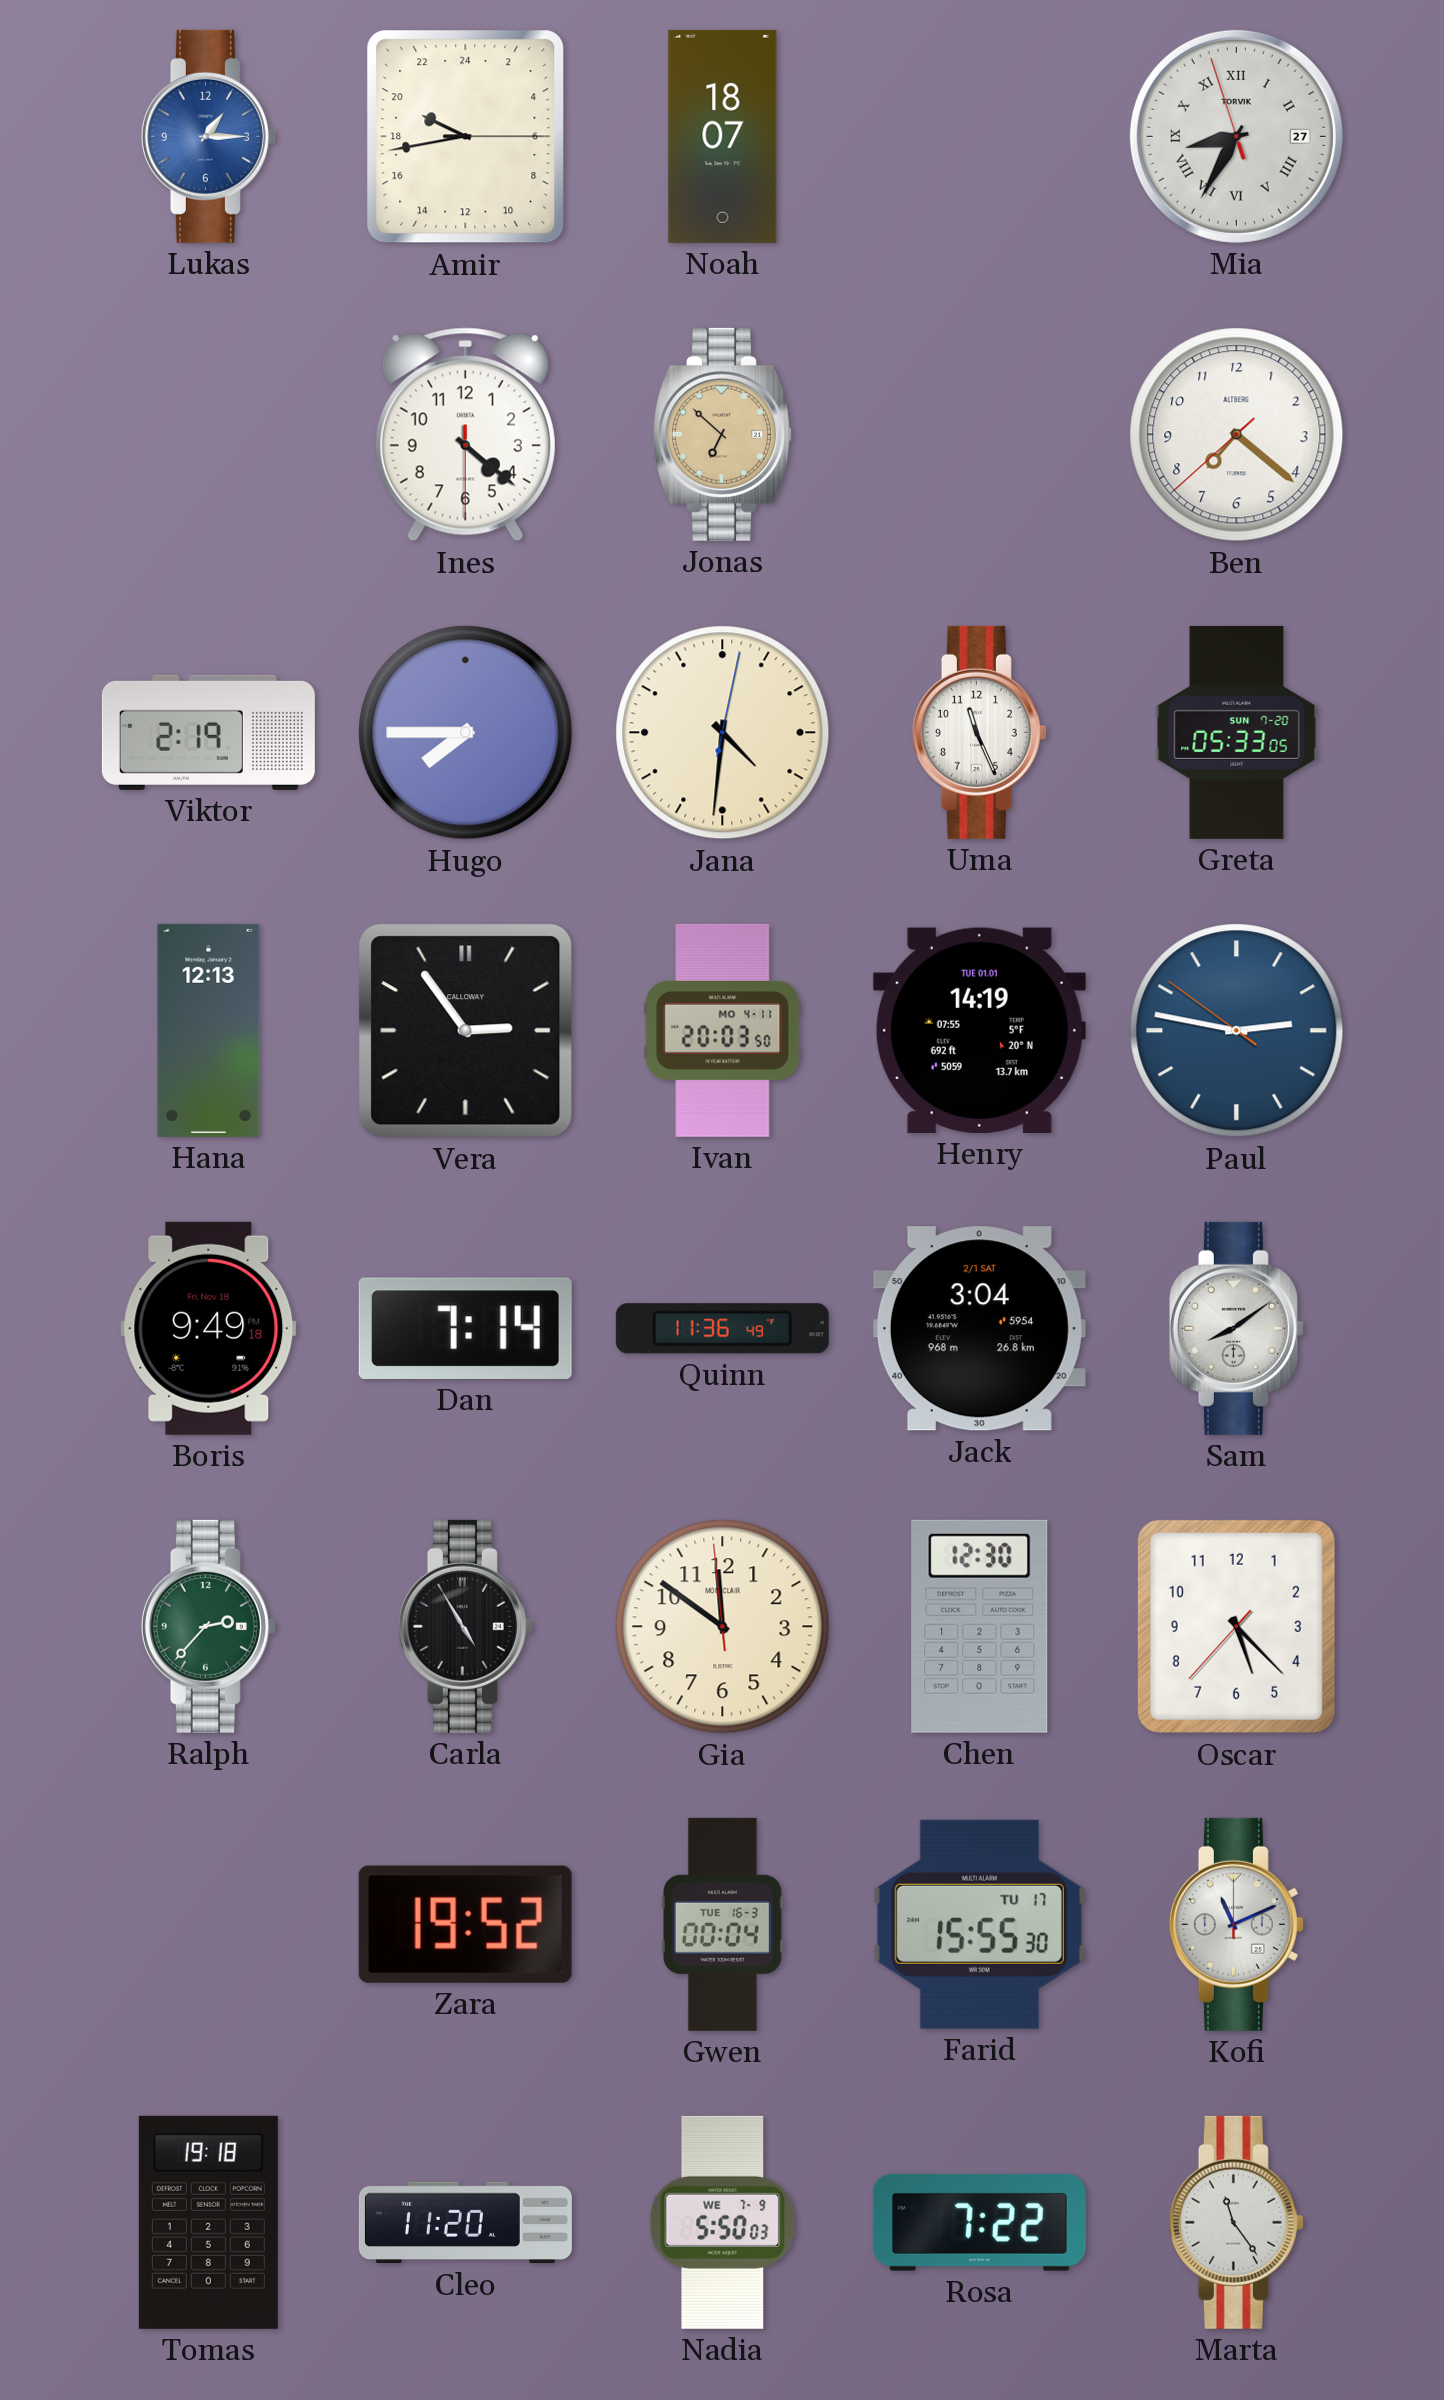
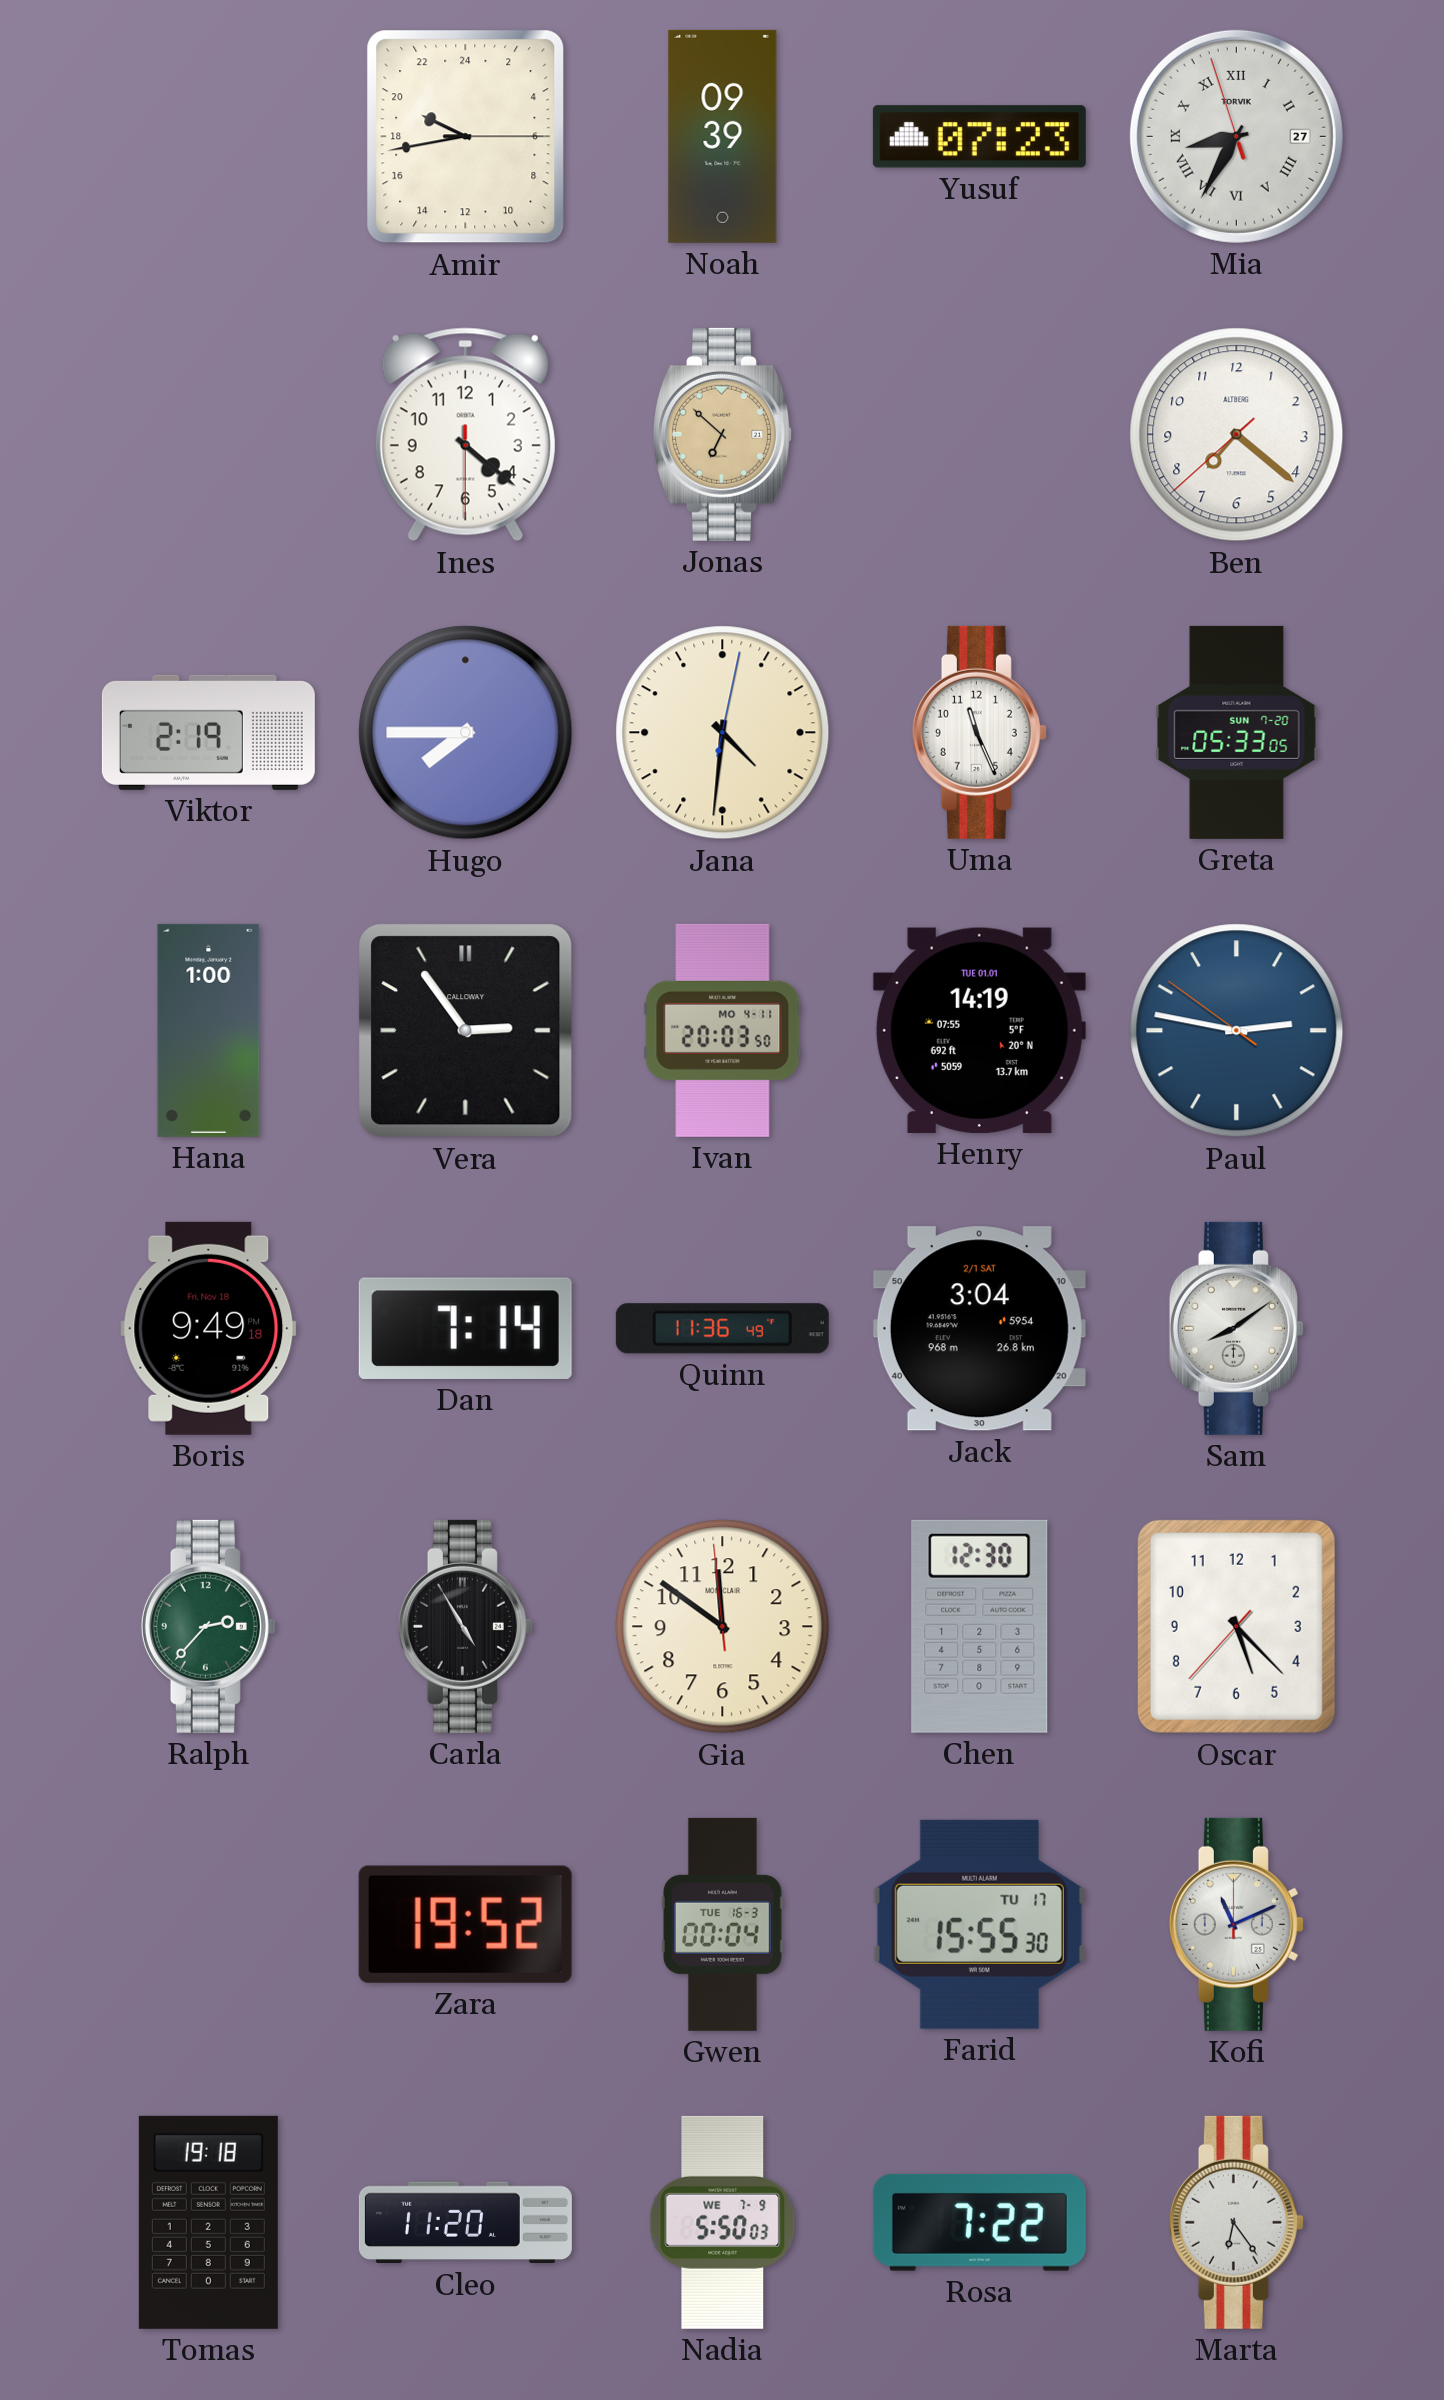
Lukas: 1:15 -> none
Noah: 18:07 -> 09:39
Yusuf: none -> 07:23
Hana: 12:13 -> 1:00
Marta: 11:24 -> 6:24
